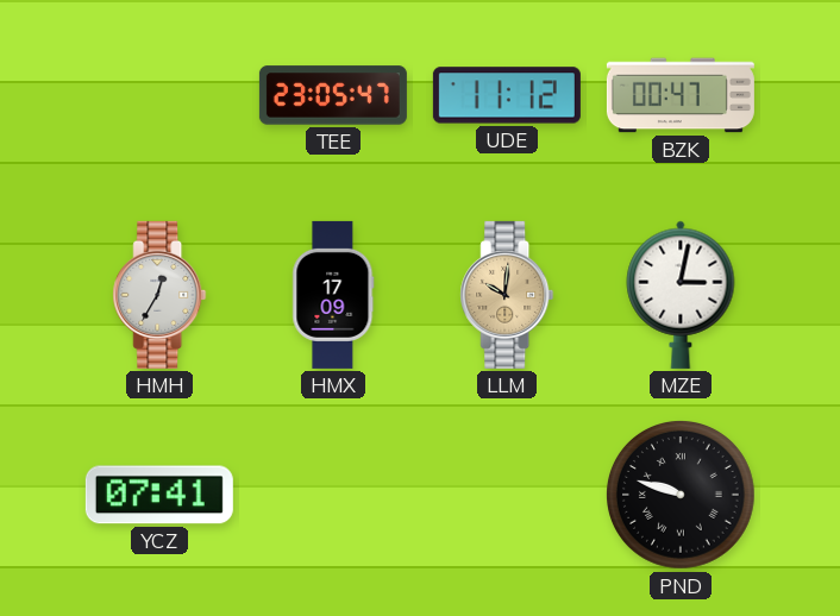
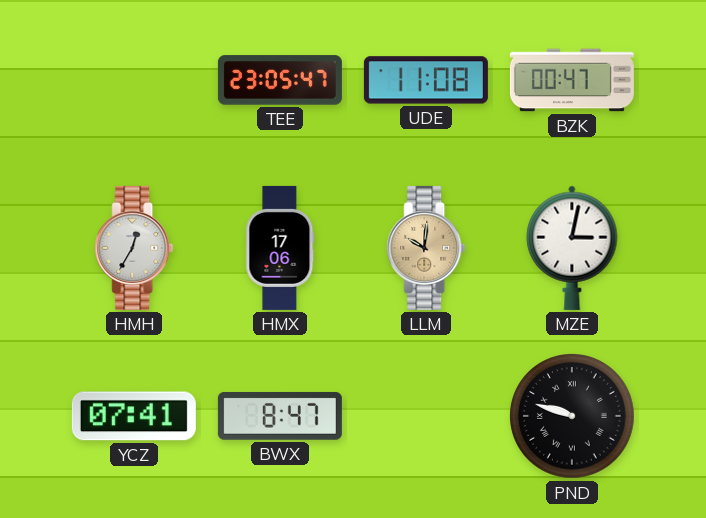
UDE: 11:12 -> 11:08
HMX: 17:09 -> 17:06
BWX: none -> 8:47
